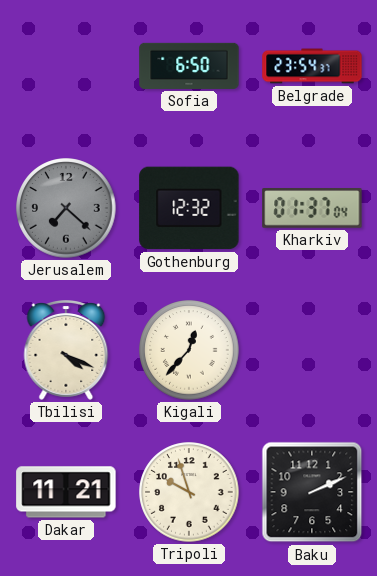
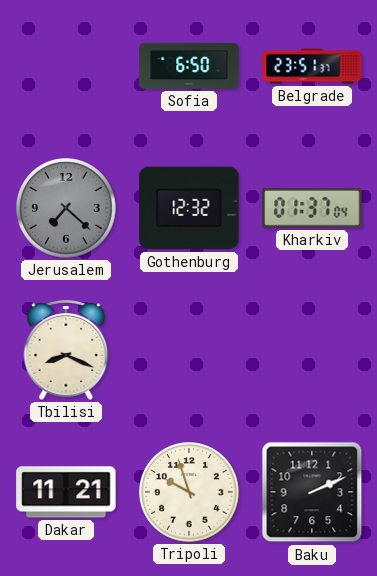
Belgrade: 23:54 -> 23:51
Tbilisi: 4:19 -> 8:19
Kigali: 12:37 -> none
